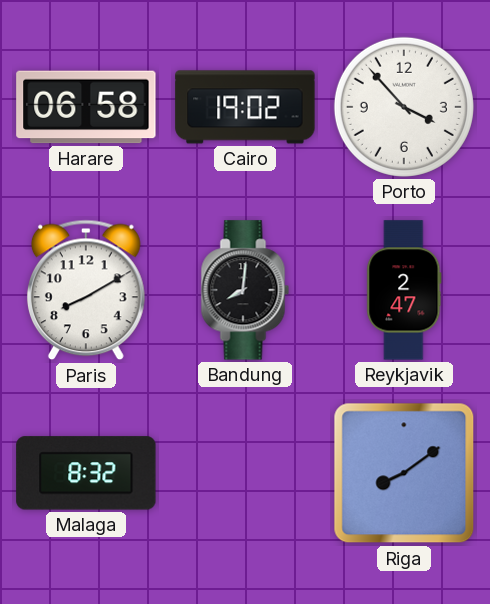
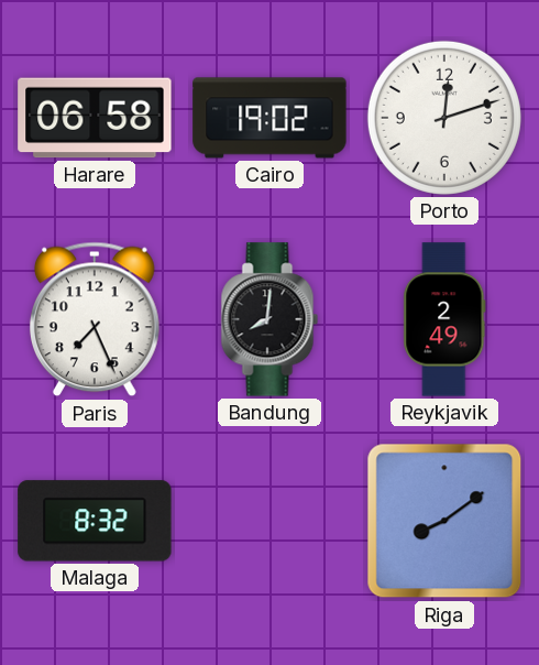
Porto: 3:53 -> 12:12
Paris: 8:10 -> 7:26
Reykjavik: 2:47 -> 2:49
